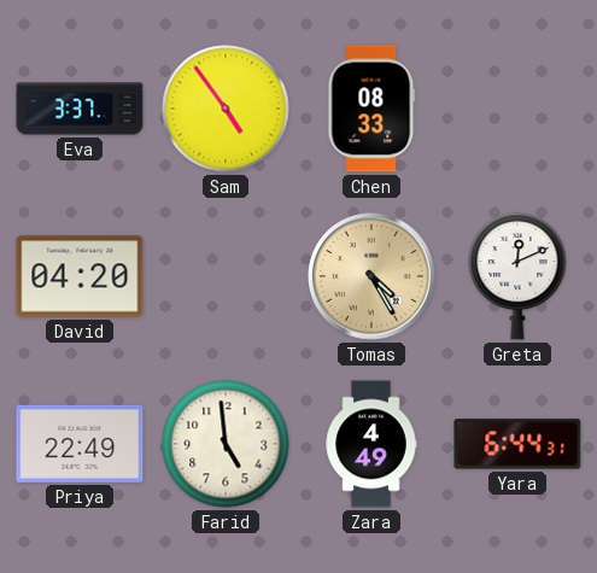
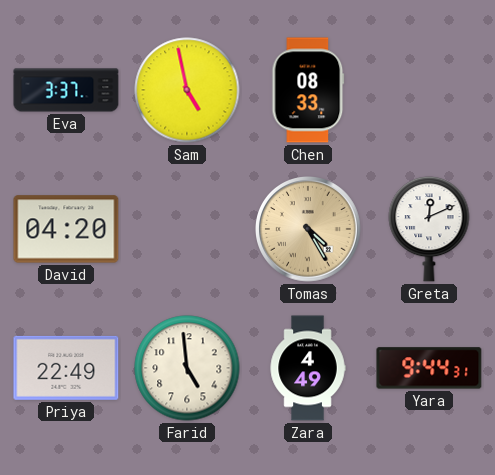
Sam: 4:54 -> 4:58
Yara: 6:44 -> 9:44
